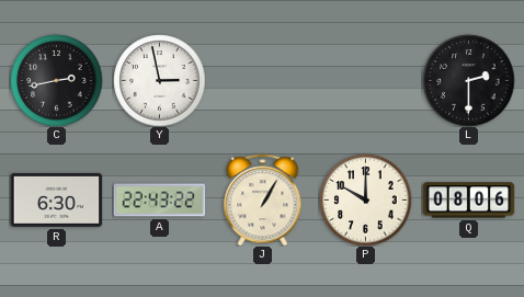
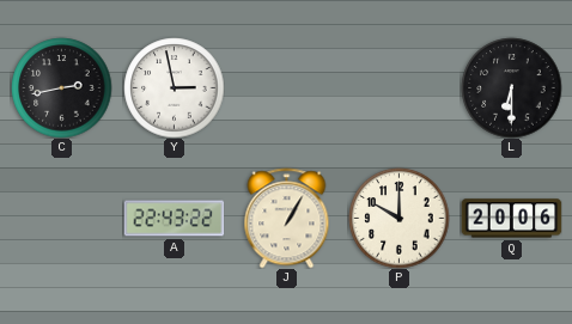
L: 2:30 -> 6:30
R: 6:30 -> none
Q: 08:06 -> 20:06
